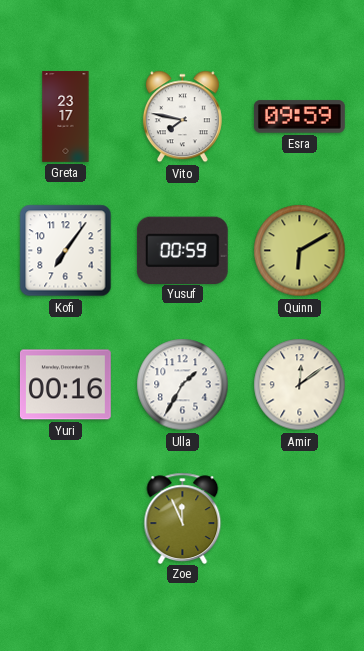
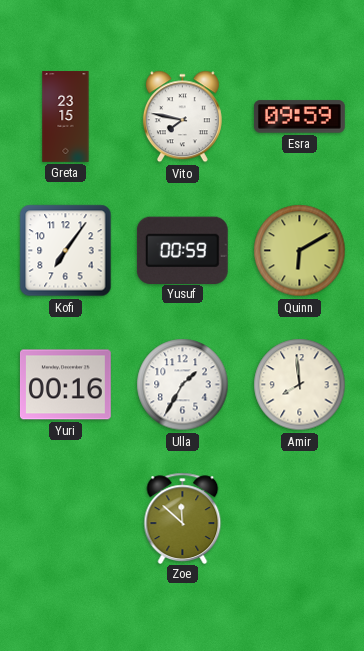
Greta: 23:17 -> 23:15
Amir: 12:09 -> 7:59
Zoe: 11:56 -> 11:52
